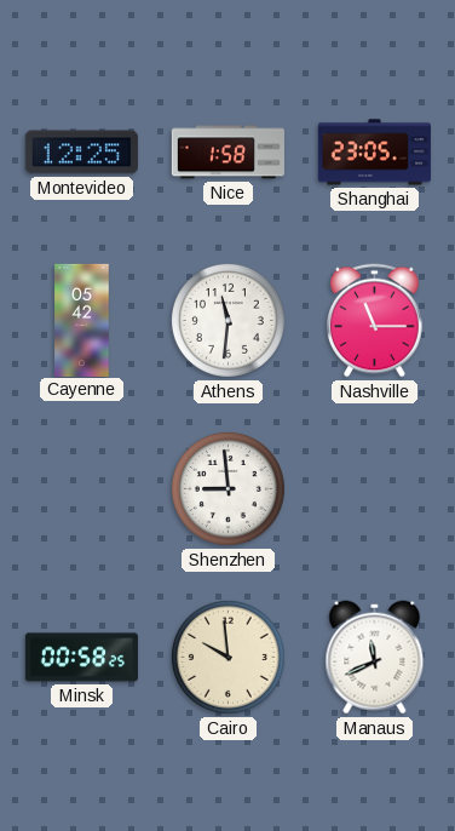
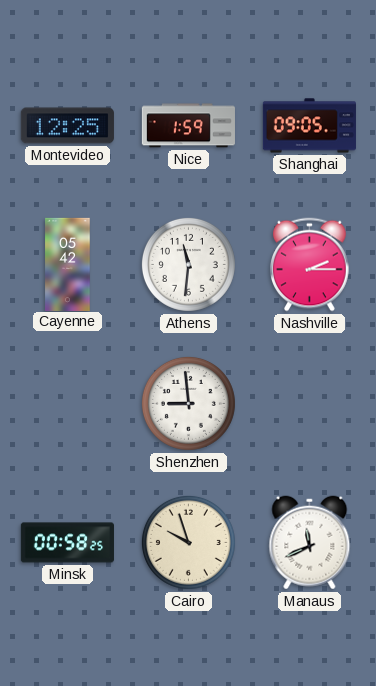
Nice: 1:58 -> 1:59
Shanghai: 23:05 -> 09:05
Nashville: 11:15 -> 2:15
Cairo: 9:59 -> 9:57
